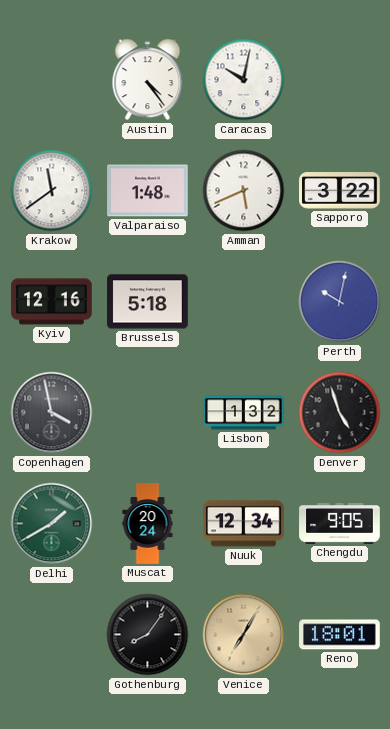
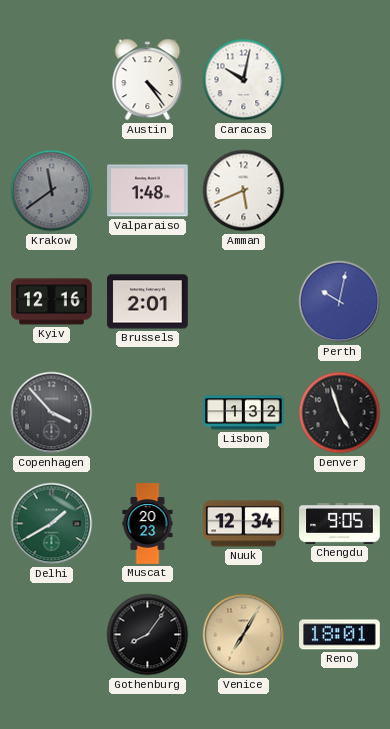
Krakow dial: white -> grey
Sapporo: 3:22 -> none
Brussels: 5:18 -> 2:01
Copenhagen: 3:58 -> 3:53
Muscat: 20:24 -> 20:23
